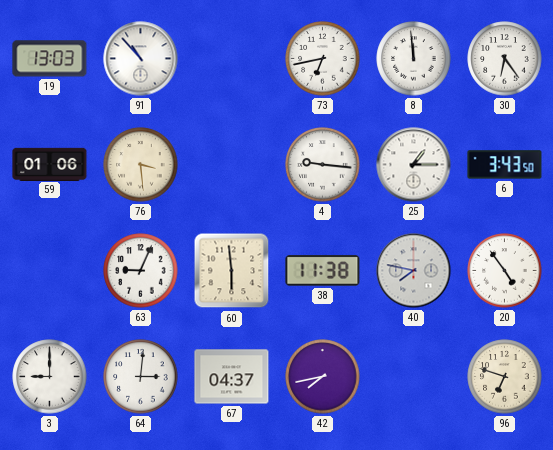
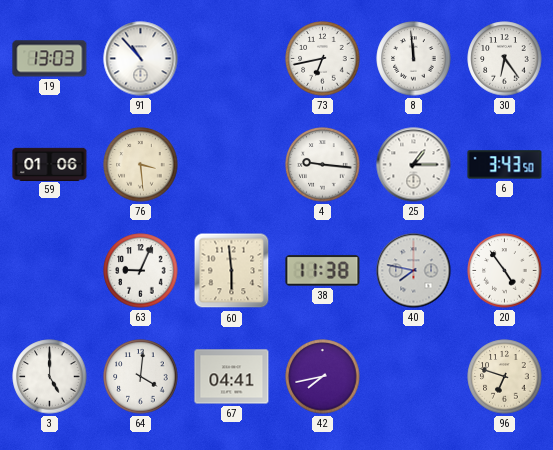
3: 9:00 -> 5:00
64: 3:01 -> 4:01
67: 04:37 -> 04:41
